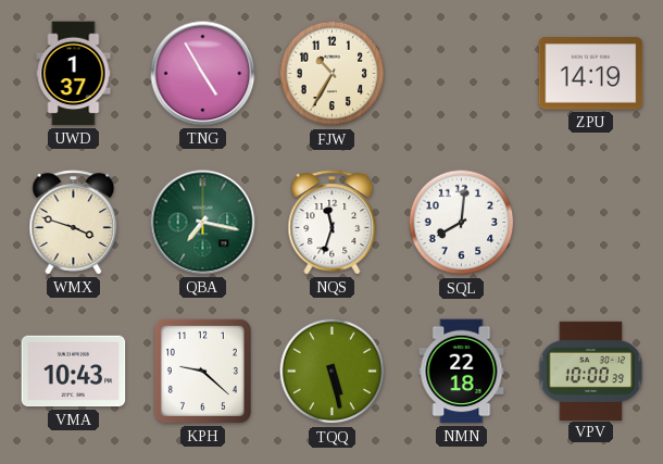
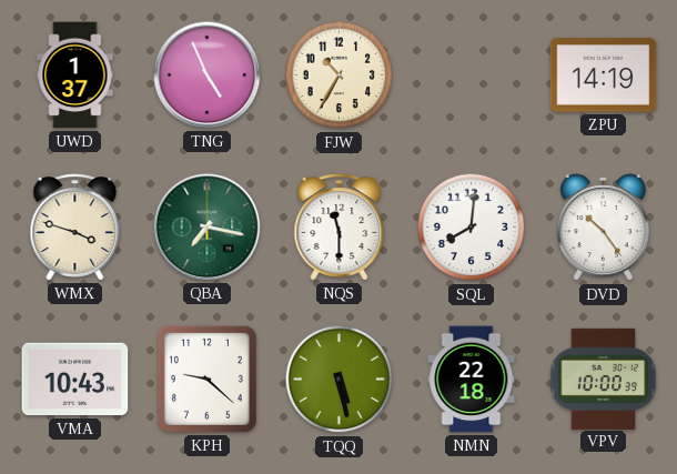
TNG: 4:55 -> 4:56
NQS: 11:33 -> 11:30
DVD: none -> 10:24
